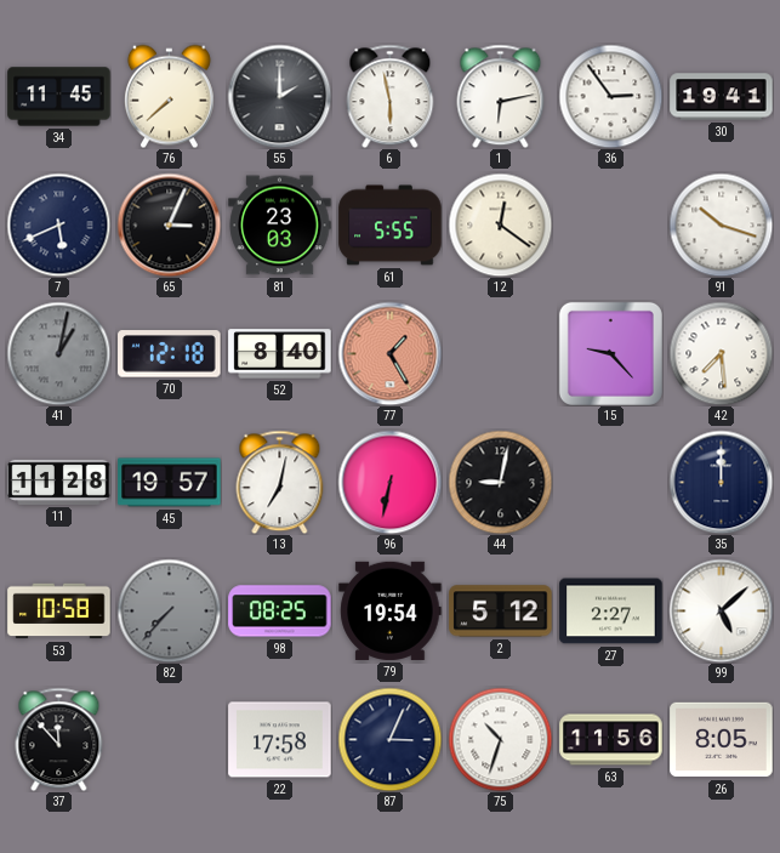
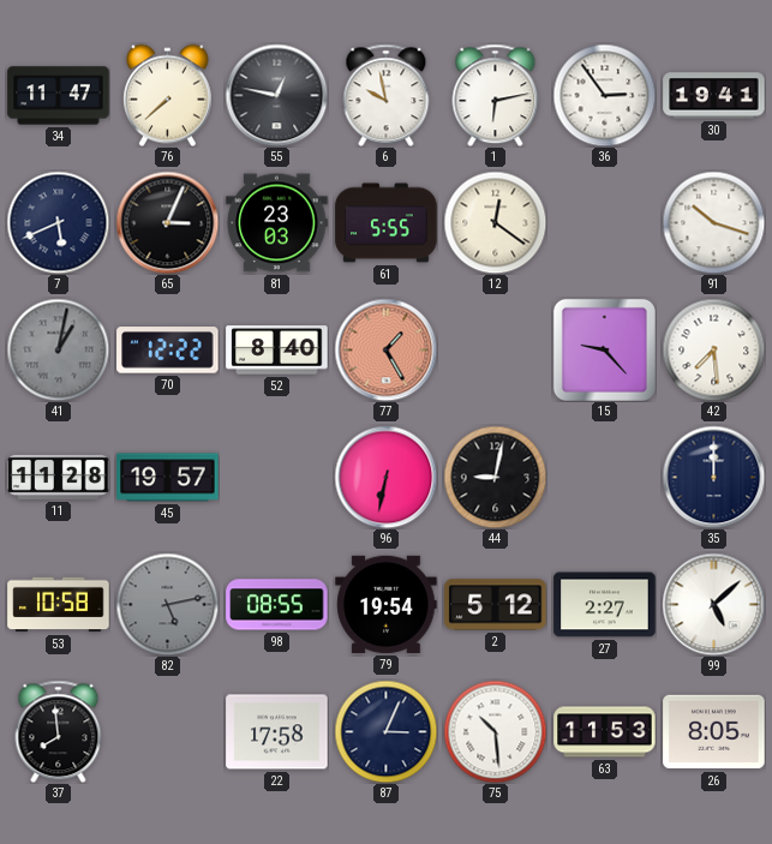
34: 11:45 -> 11:47
55: 2:00 -> 12:47
6: 5:58 -> 9:58
70: 12:18 -> 12:22
13: 7:02 -> none
82: 7:37 -> 5:13
98: 08:25 -> 08:55
37: 11:53 -> 7:59
75: 10:33 -> 10:29
63: 11:56 -> 11:53
